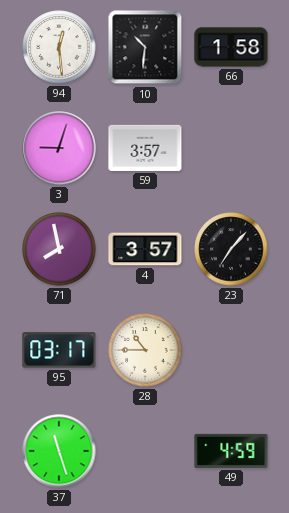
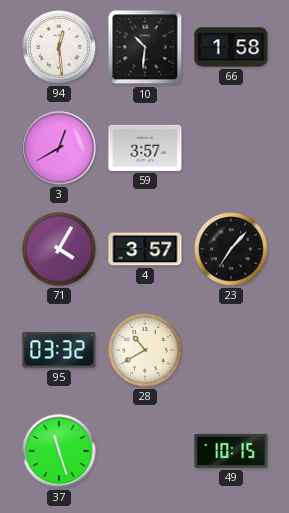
3: 9:03 -> 12:40
71: 7:58 -> 4:05
95: 03:17 -> 03:32
28: 10:45 -> 10:40
49: 4:59 -> 10:15
